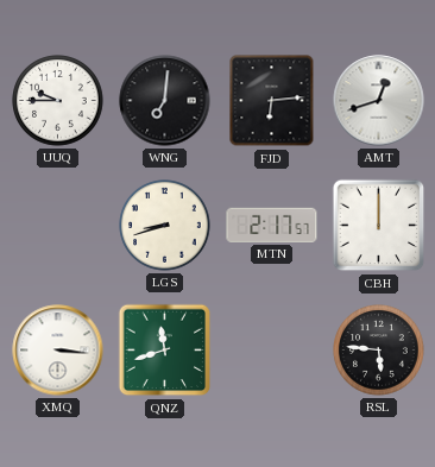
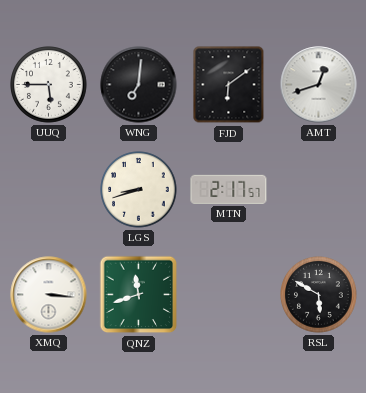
UUQ: 9:45 -> 5:45
FJD: 6:14 -> 6:09
CBH: 12:00 -> none
RSL: 5:46 -> 5:50
